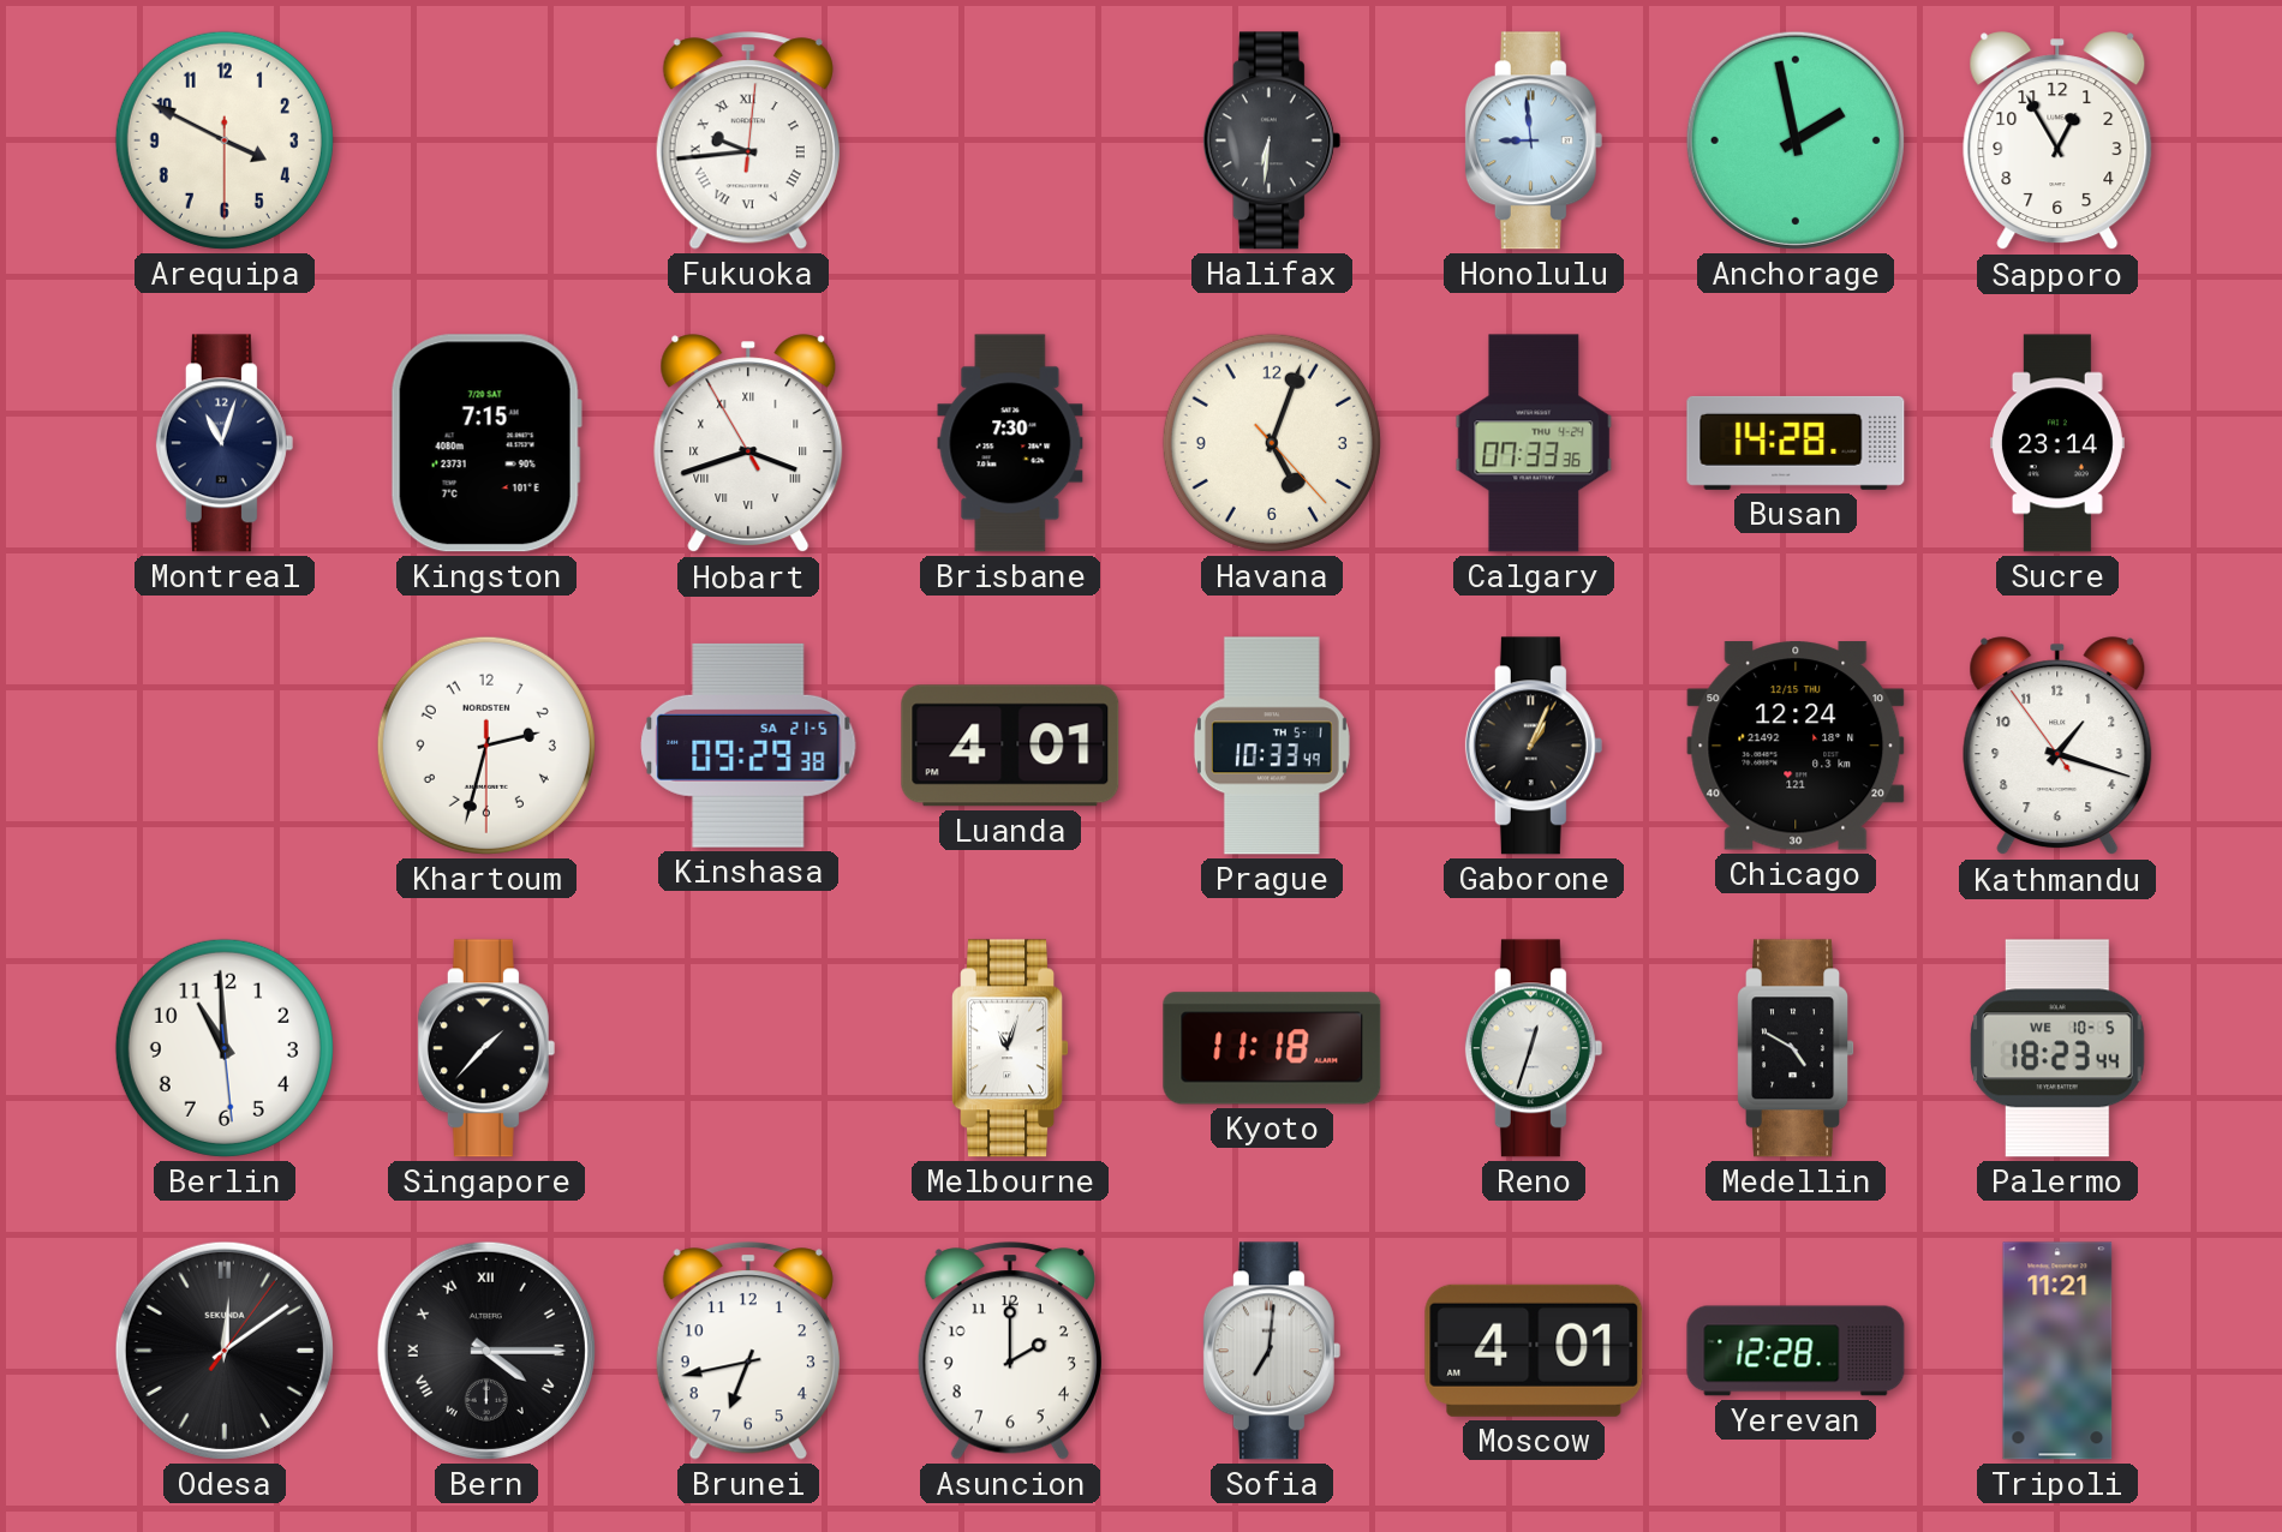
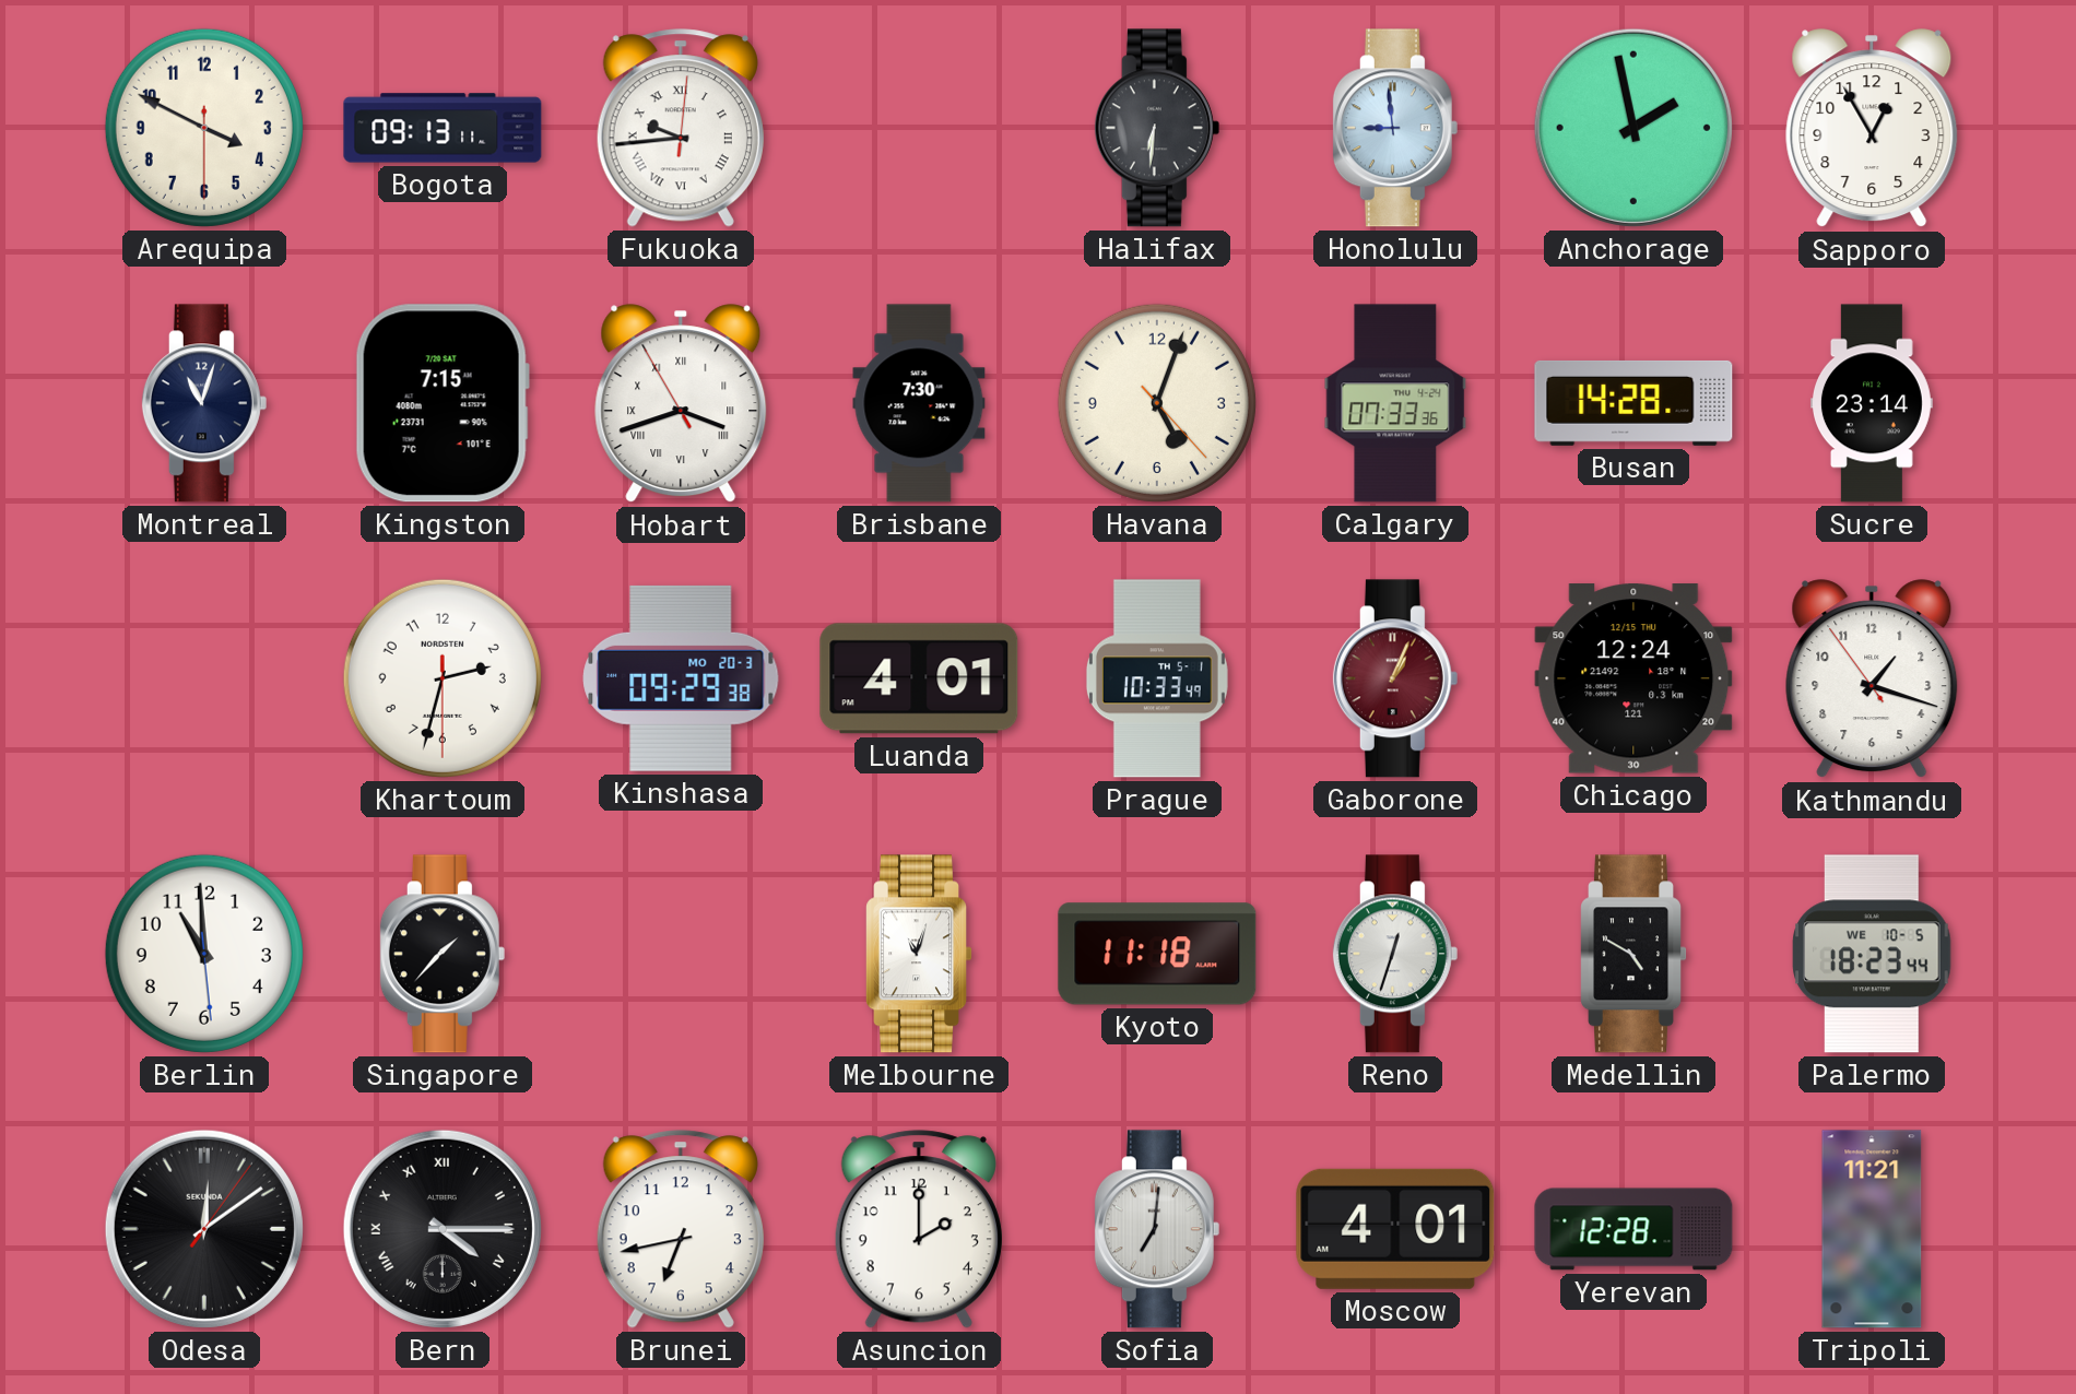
Bogota: none -> 09:13
Kinshasa date: SA 21-5 -> MO 20-3
Gaborone dial: black -> burgundy
